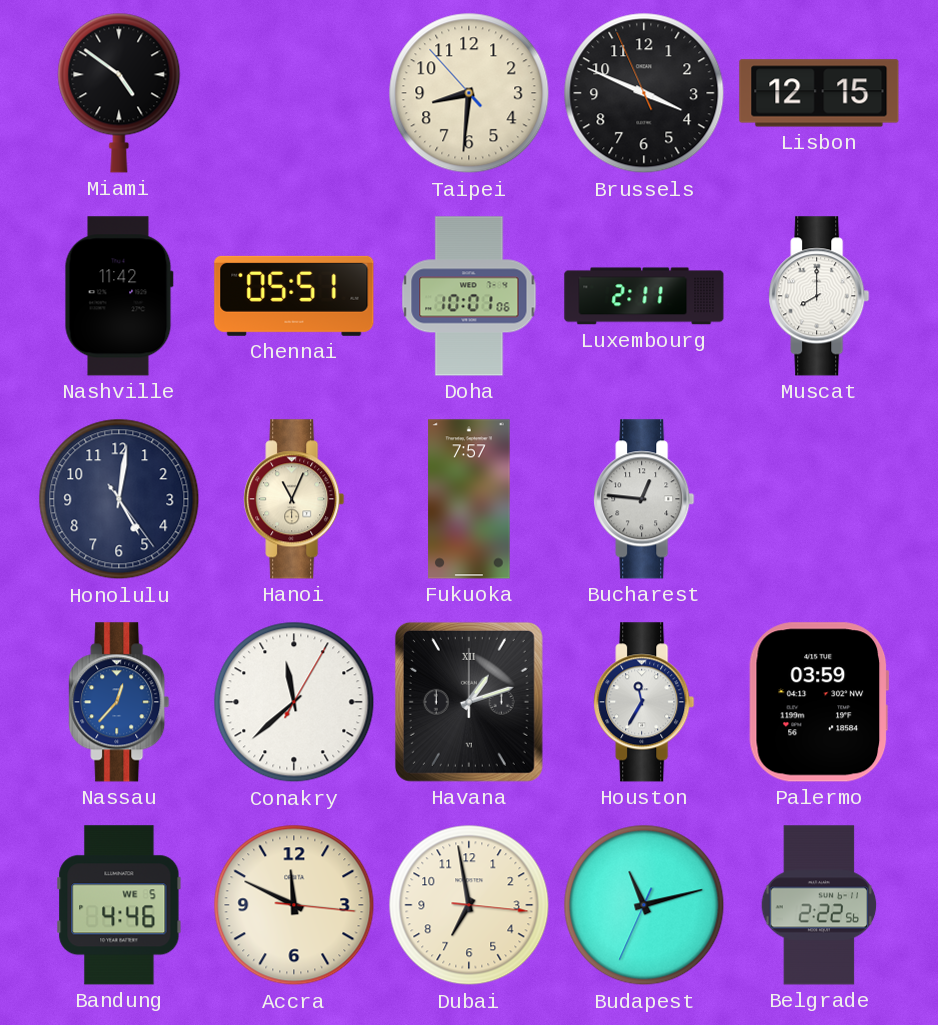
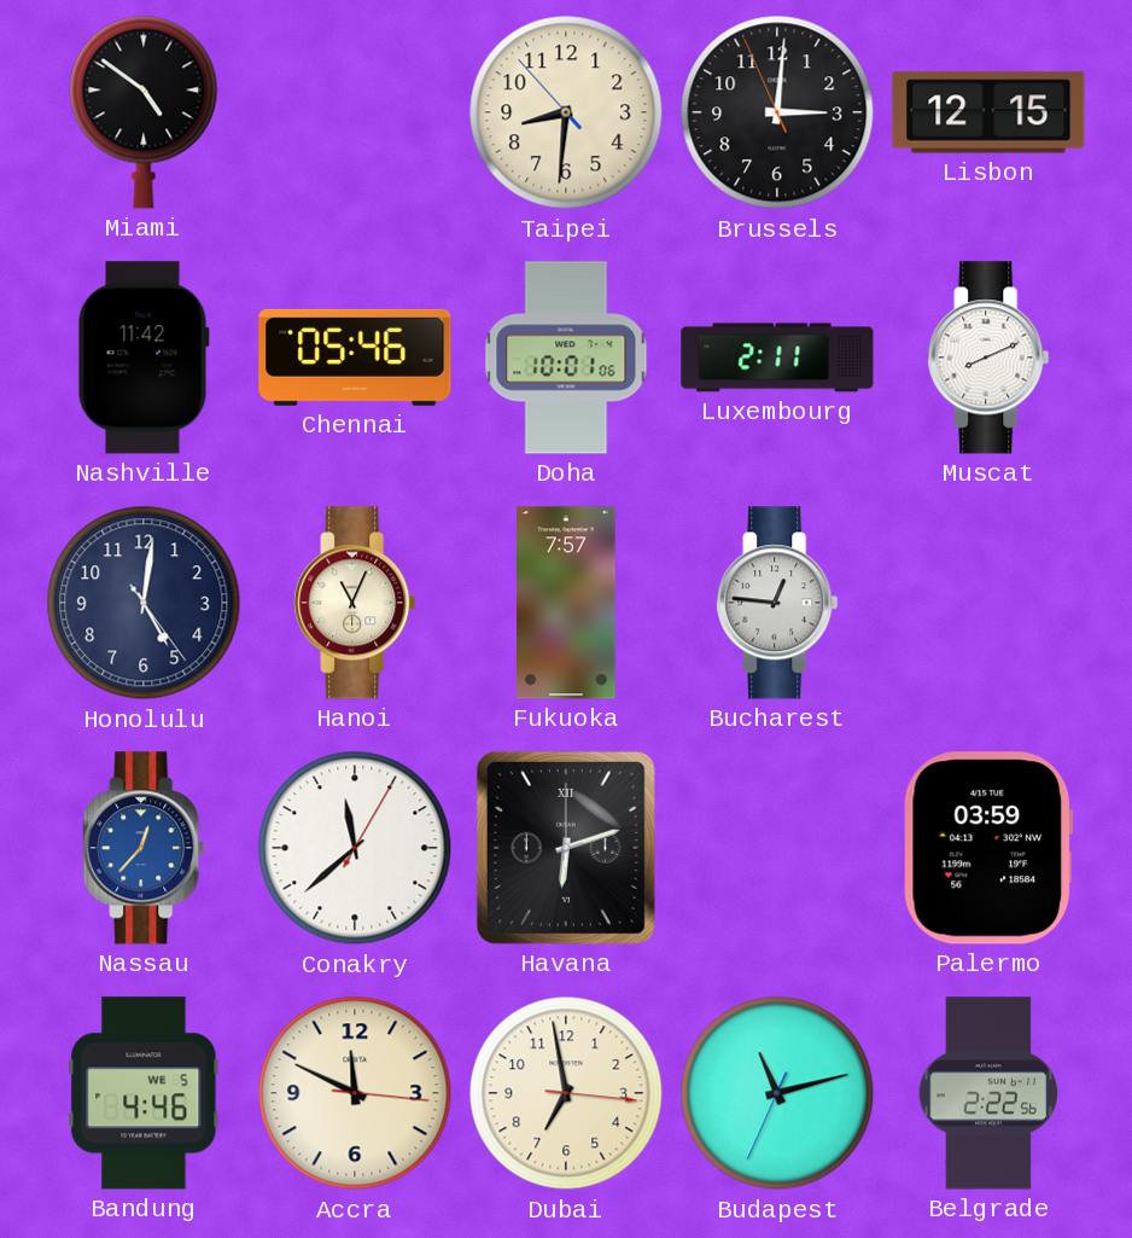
Brussels: 3:48 -> 3:00
Chennai: 05:51 -> 05:46
Muscat: 8:00 -> 8:11
Havana: 1:12 -> 6:12
Houston: 11:35 -> none
